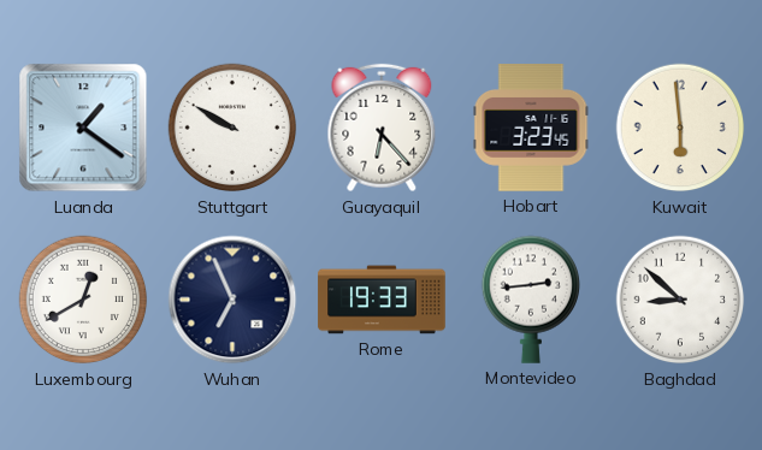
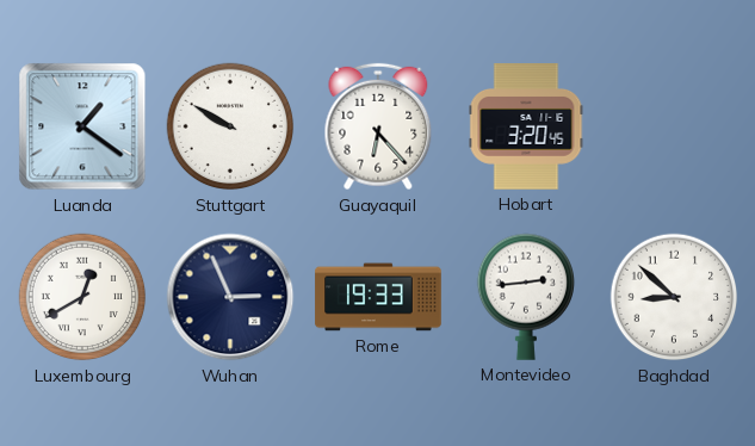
Hobart: 3:23 -> 3:20
Kuwait: 5:59 -> none
Wuhan: 6:56 -> 2:56
